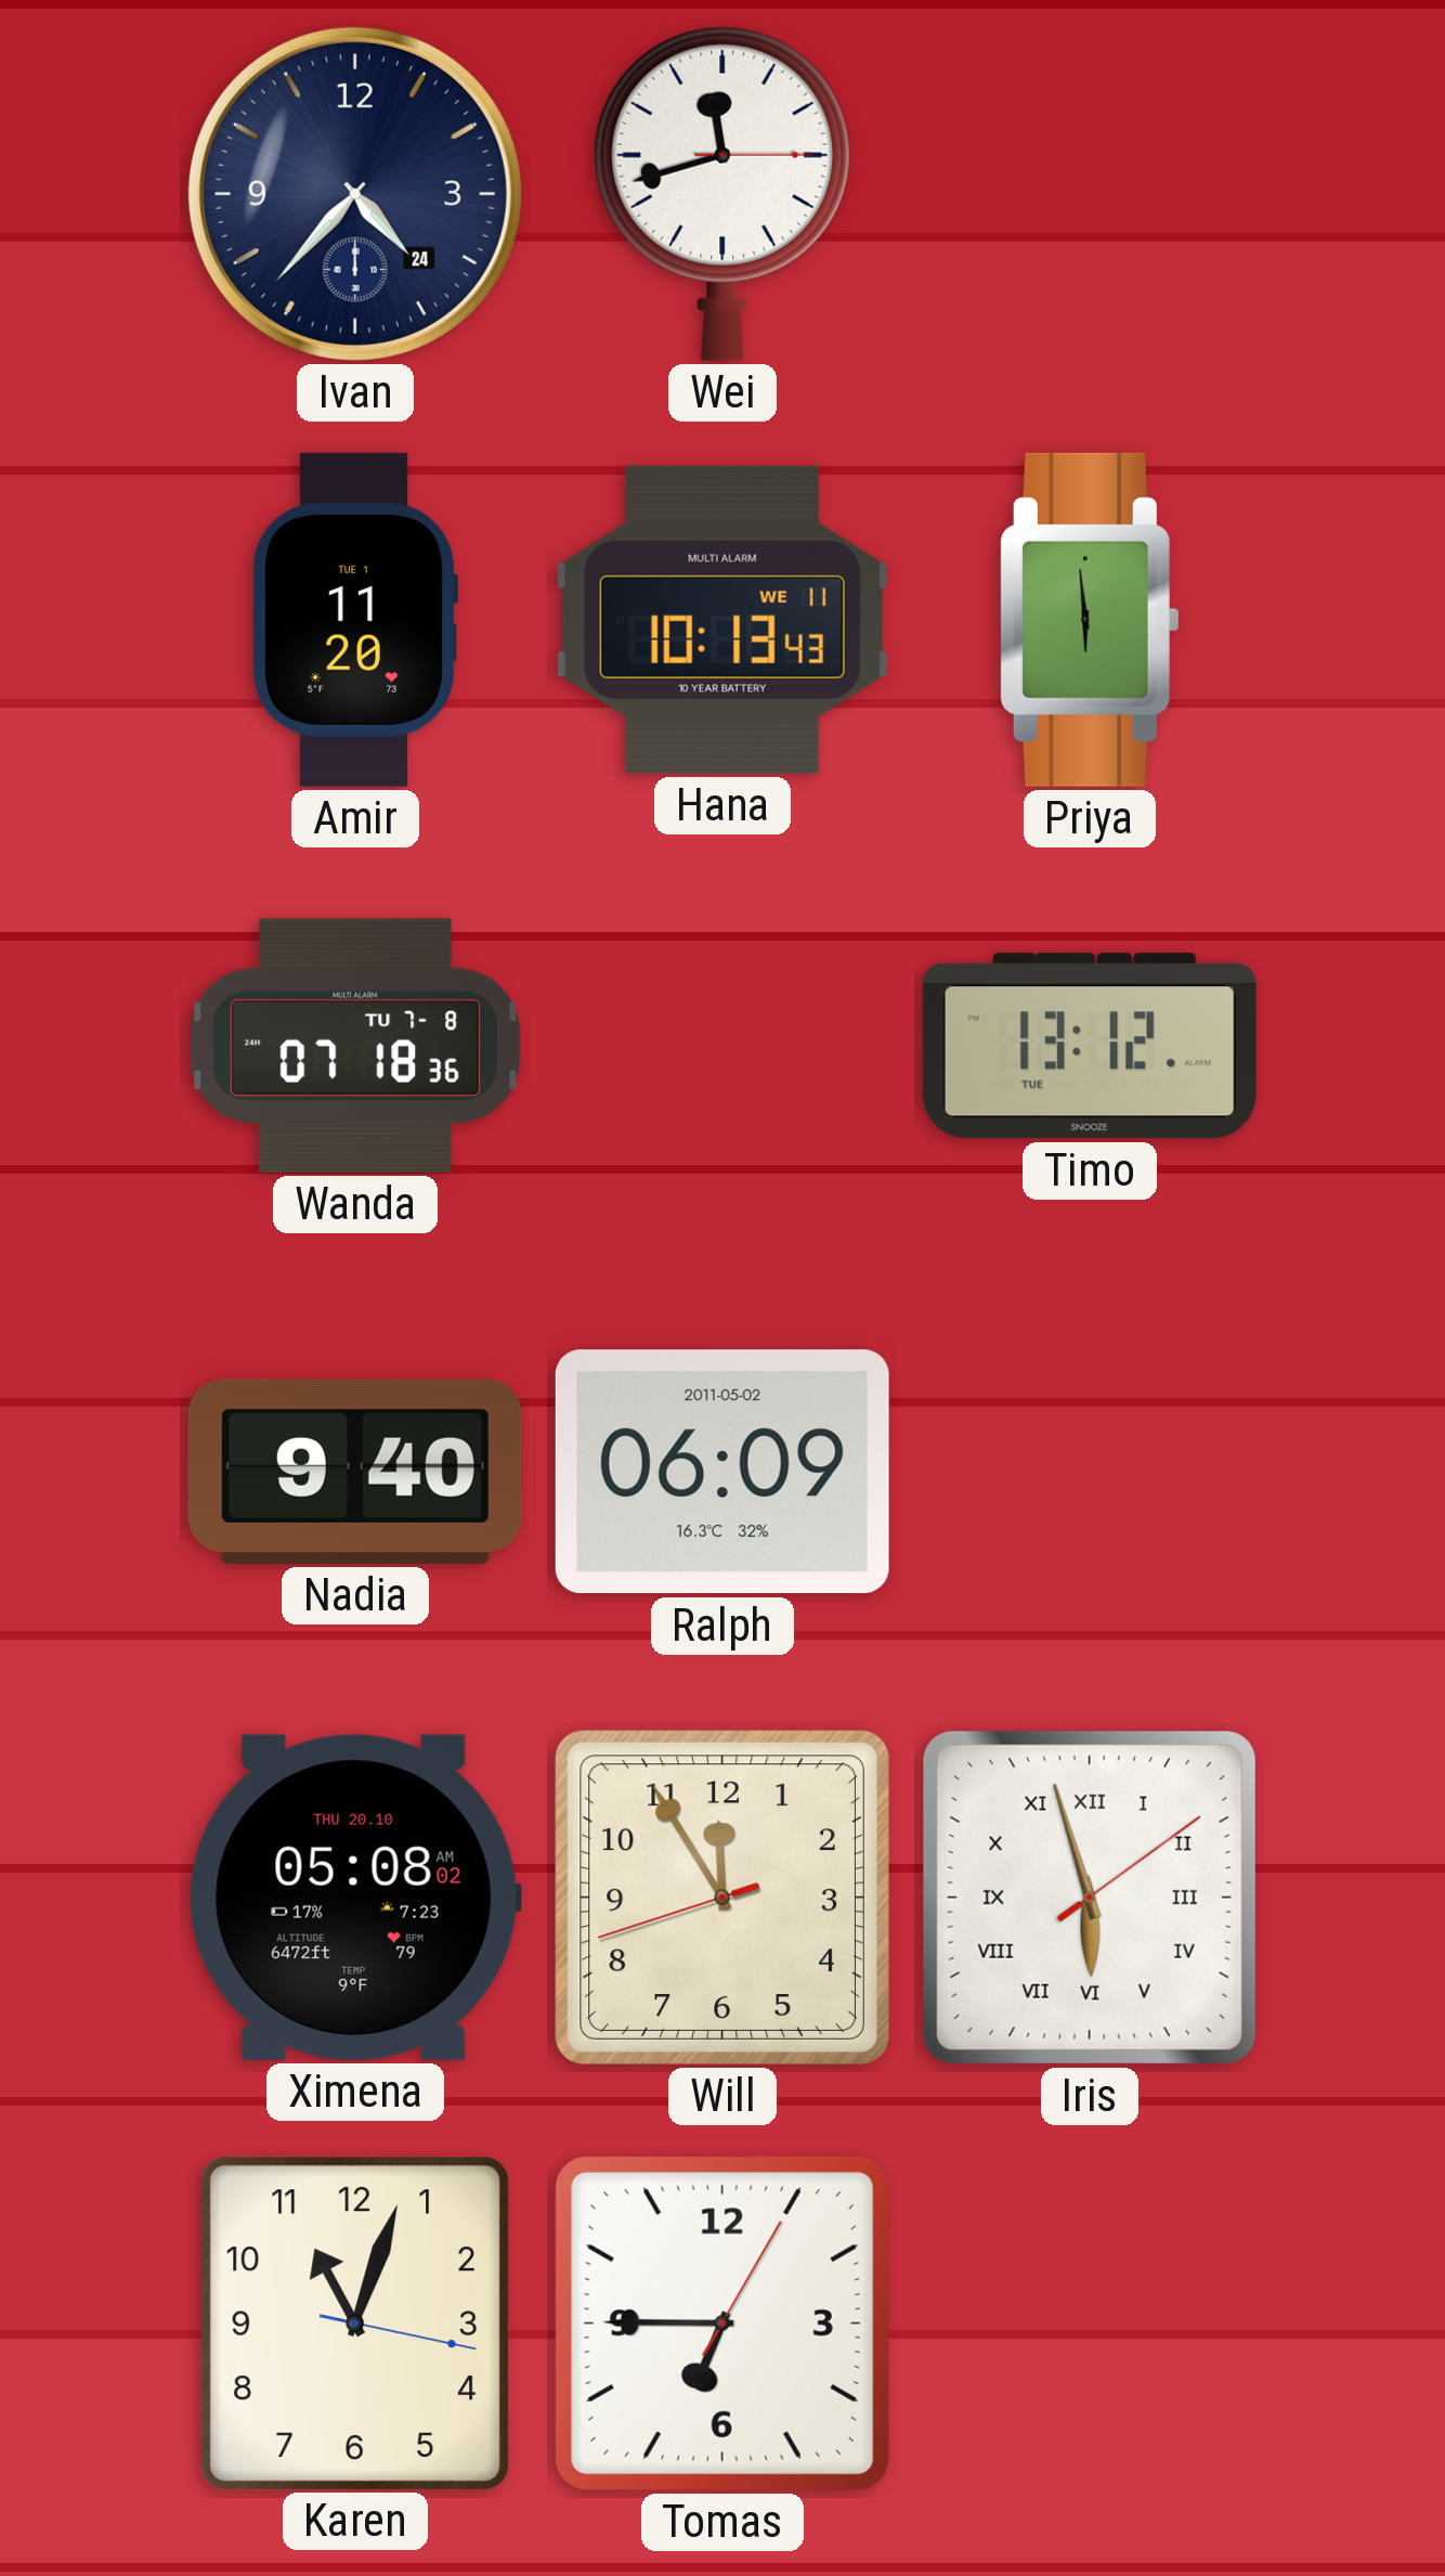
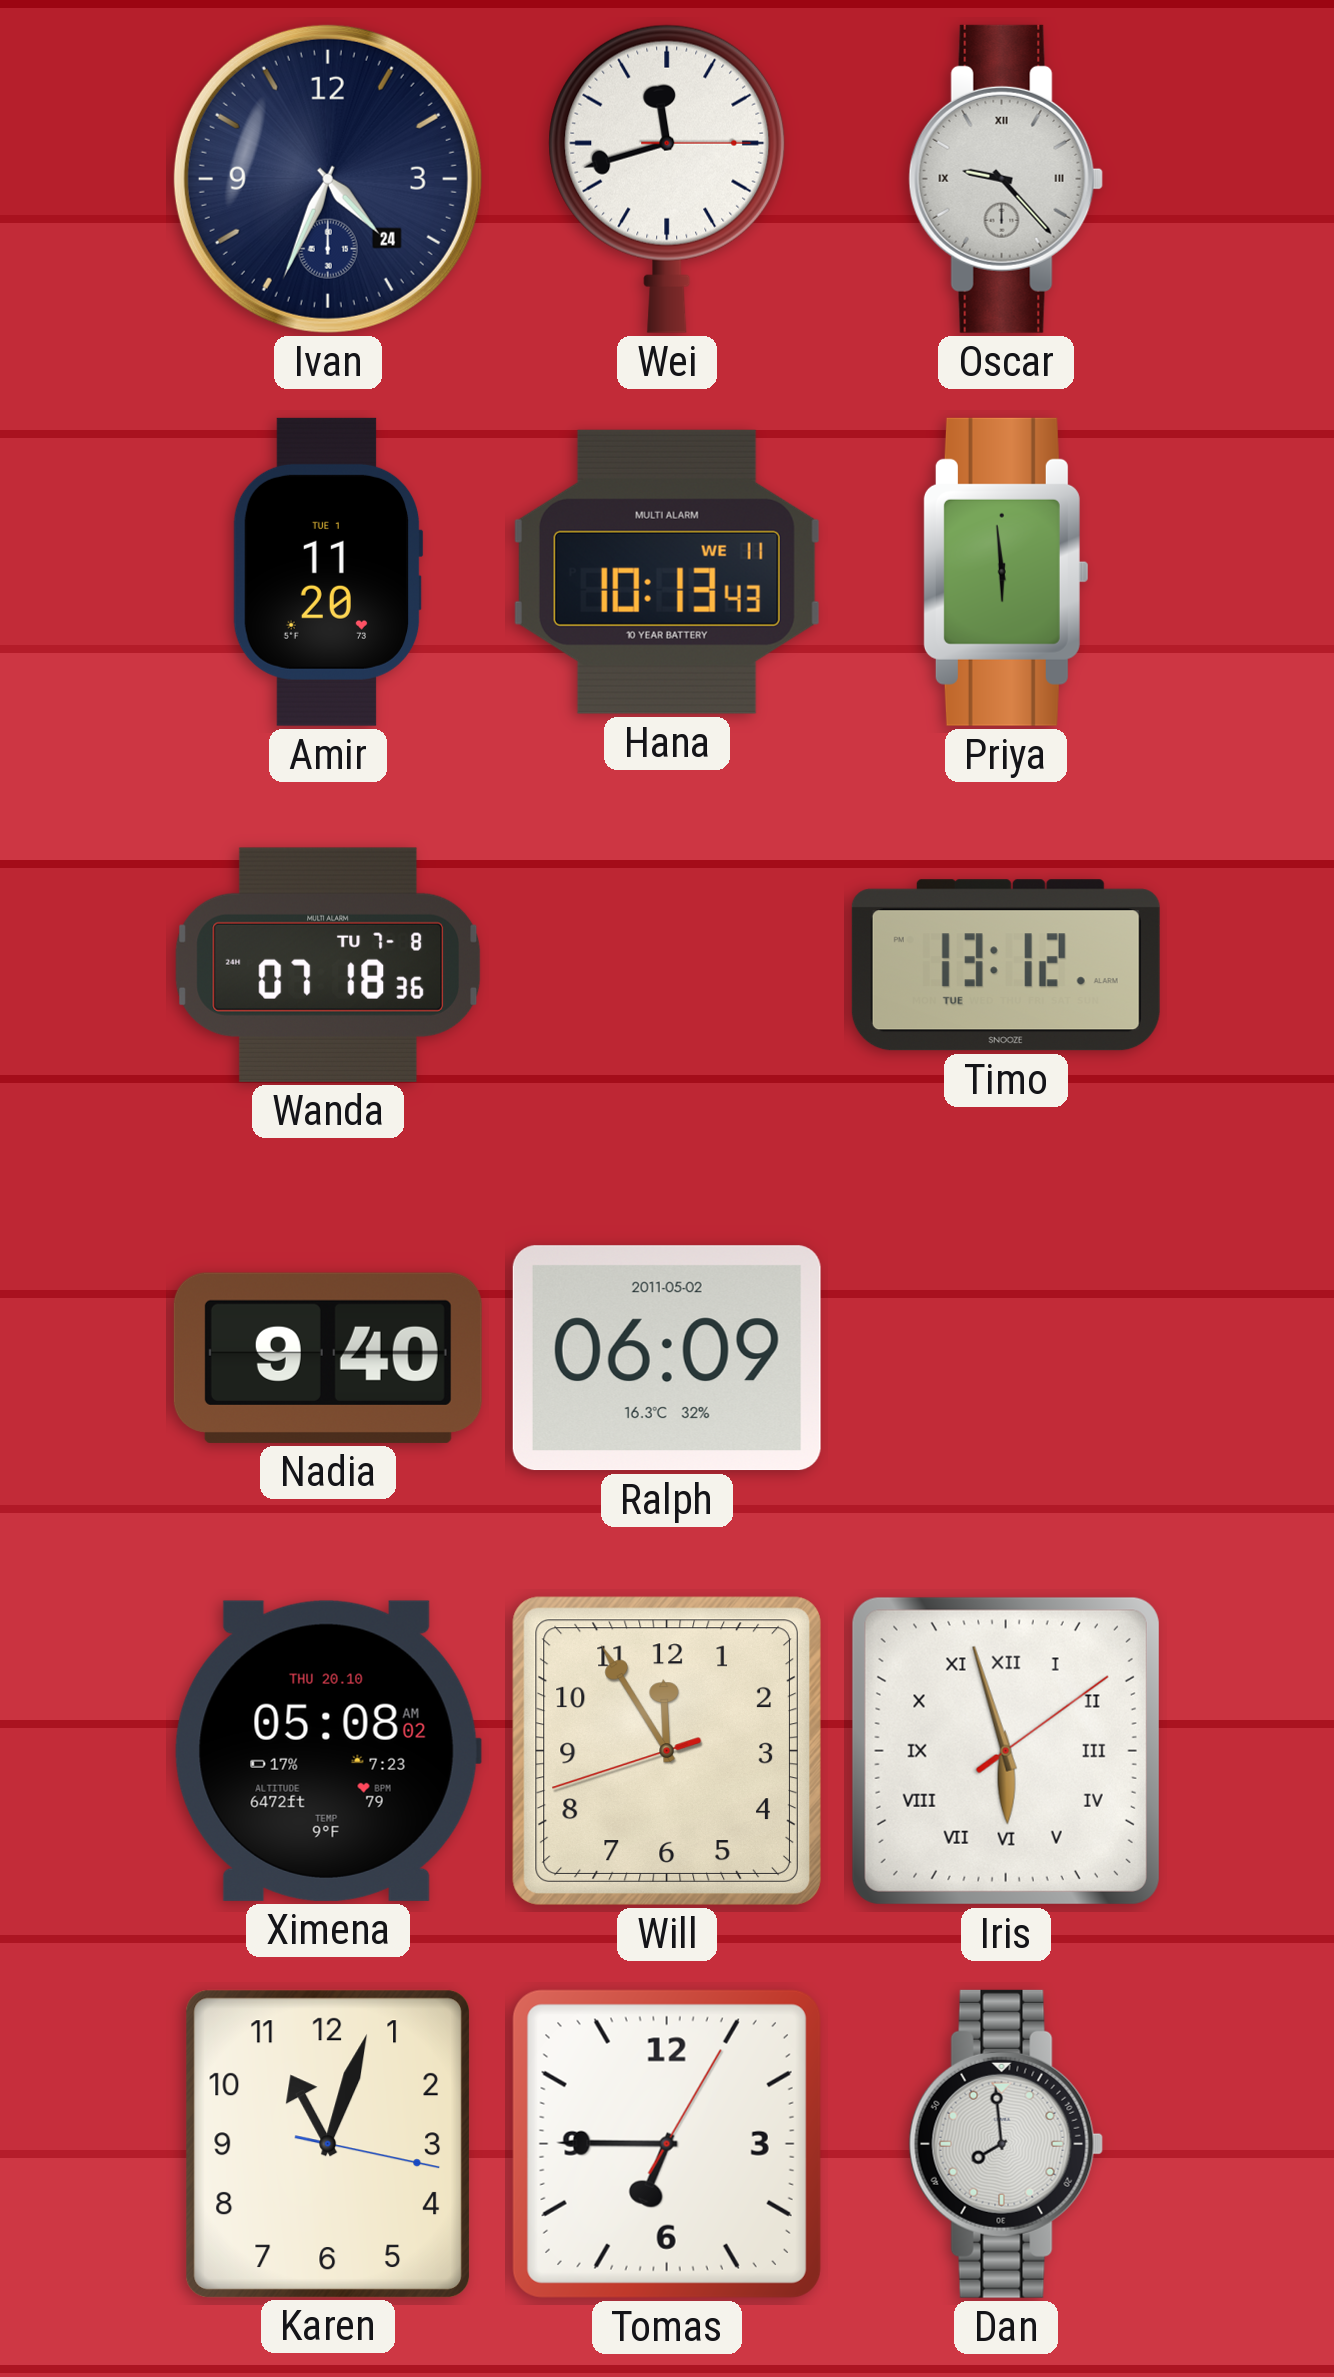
Ivan: 4:37 -> 4:34
Oscar: none -> 9:23
Dan: none -> 7:59
